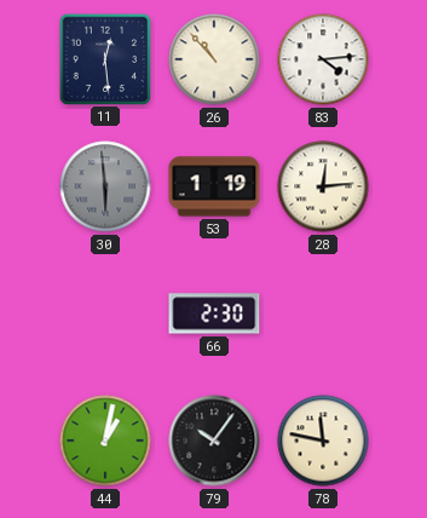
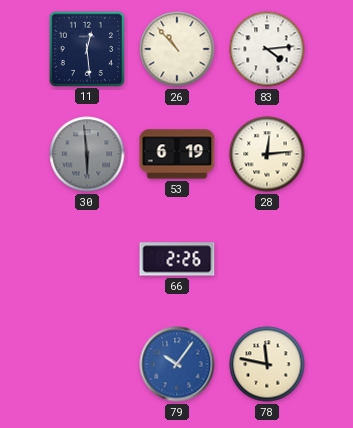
53: 1:19 -> 6:19
66: 2:30 -> 2:26
44: 1:02 -> none
79 dial: black -> blue
